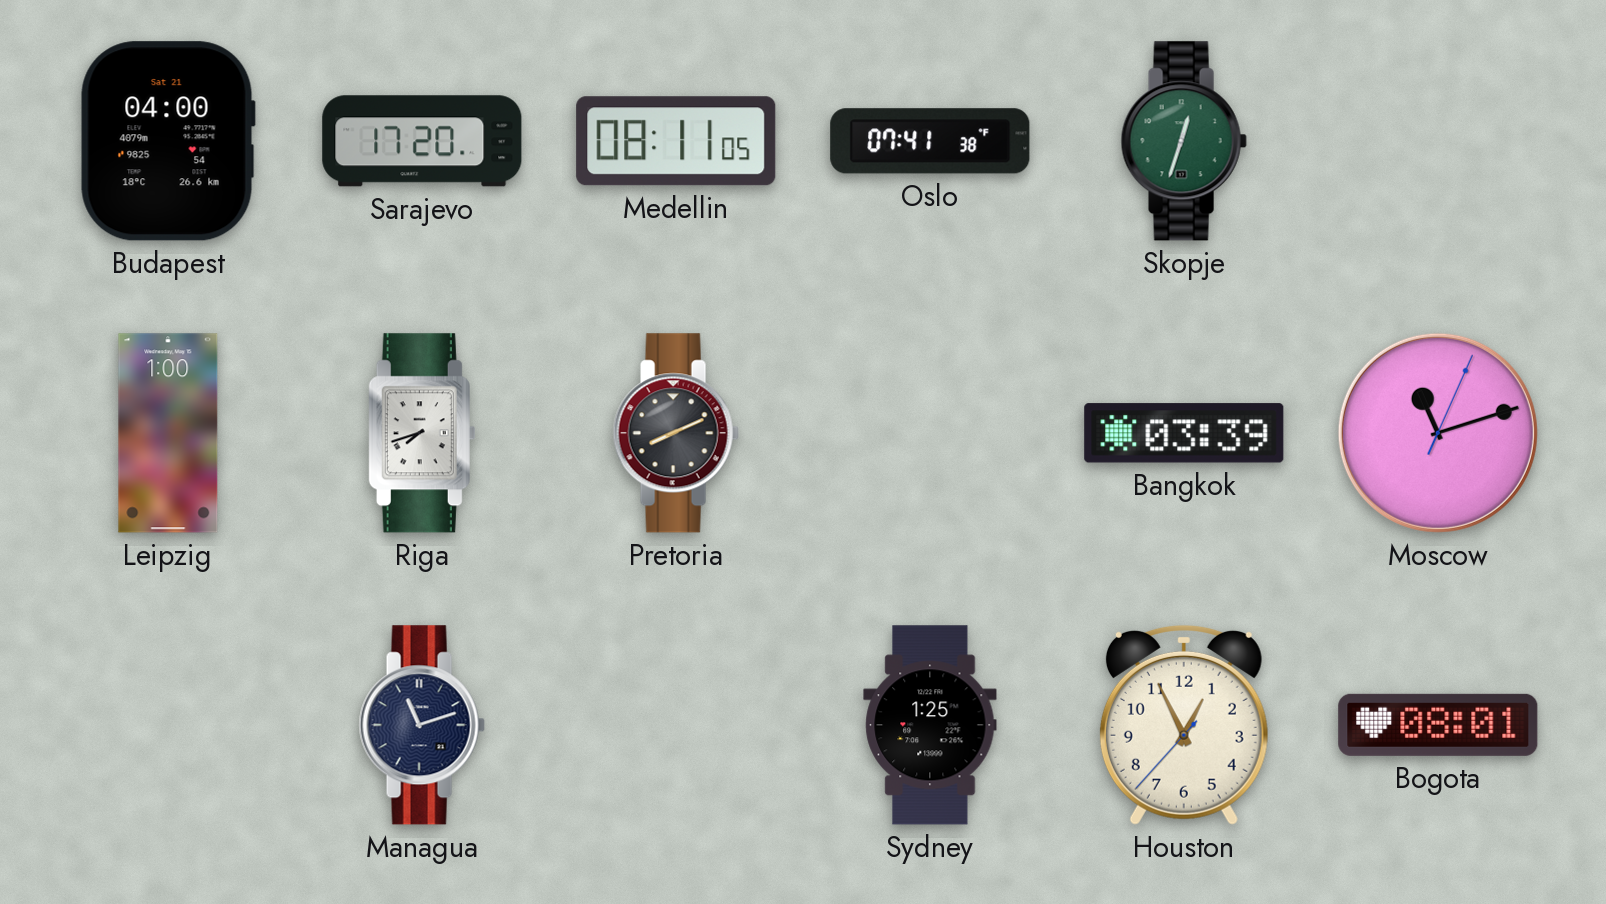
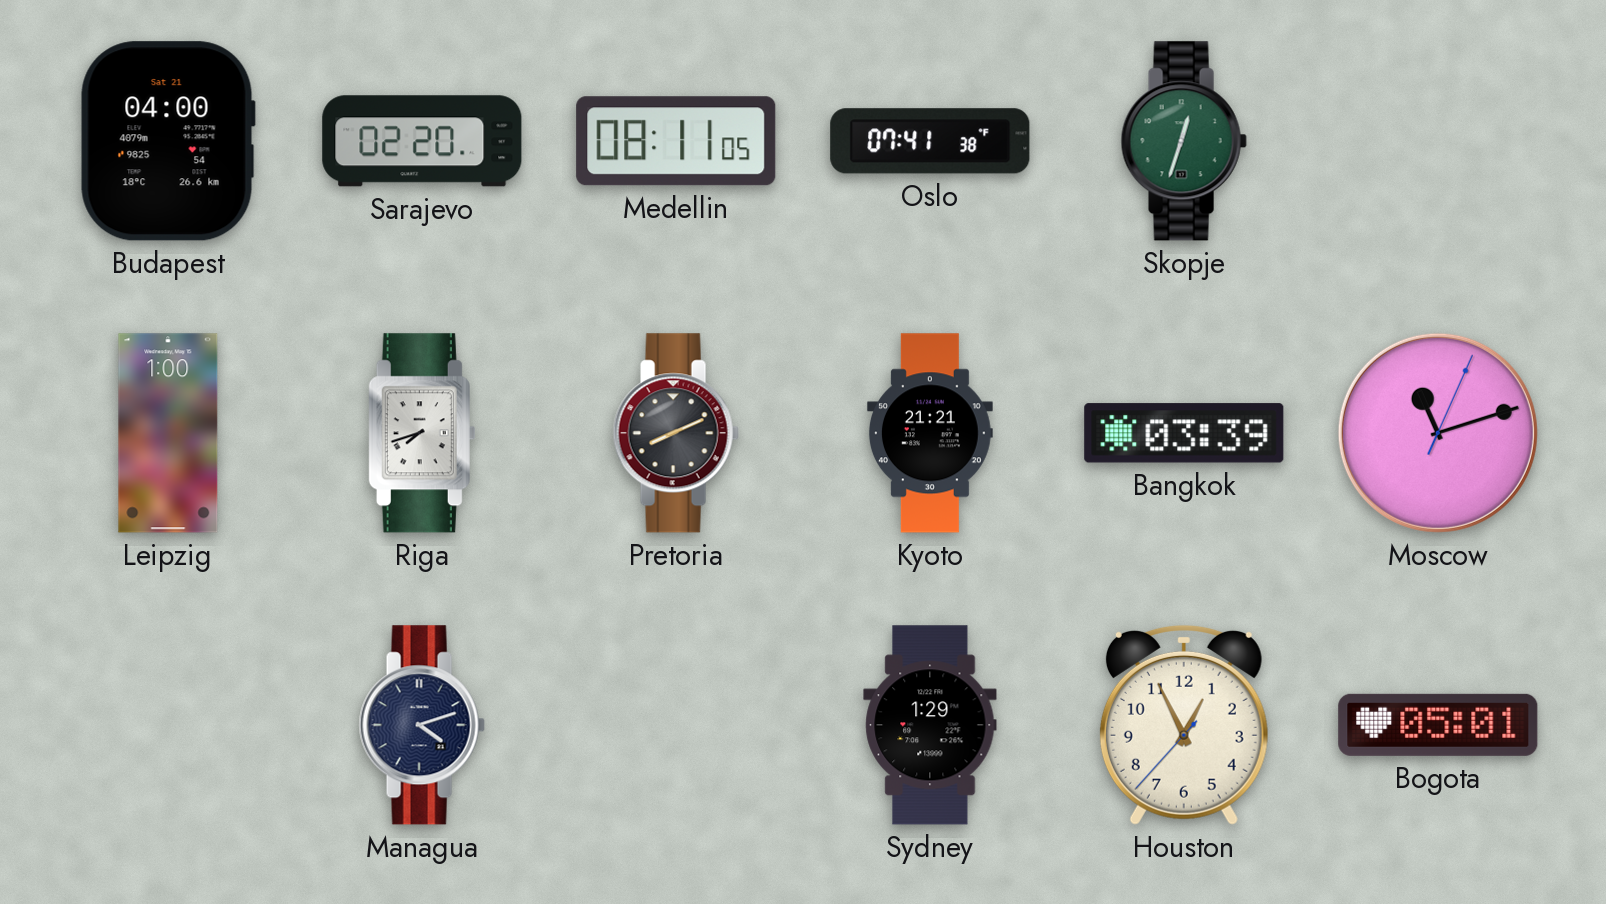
Sarajevo: 17:20 -> 02:20
Kyoto: none -> 21:21
Managua: 11:12 -> 4:12
Sydney: 1:25 -> 1:29
Bogota: 08:01 -> 05:01
